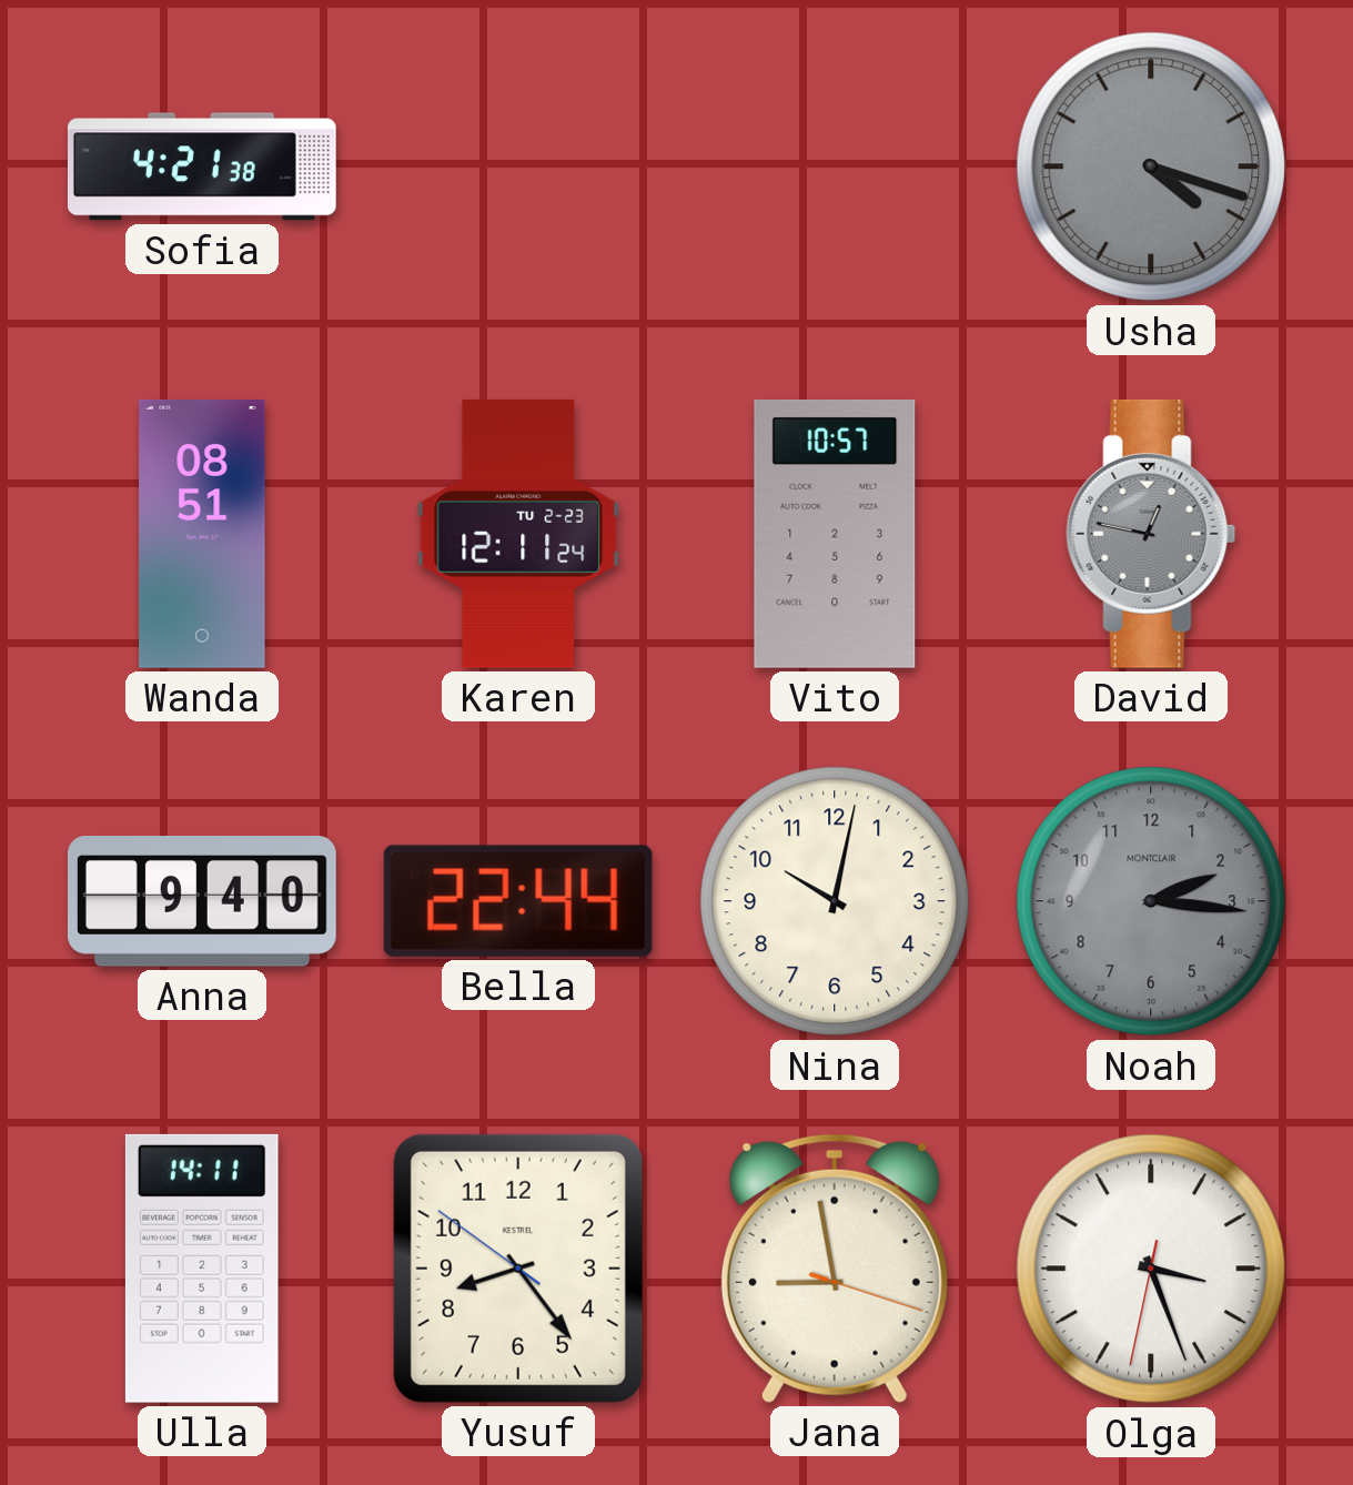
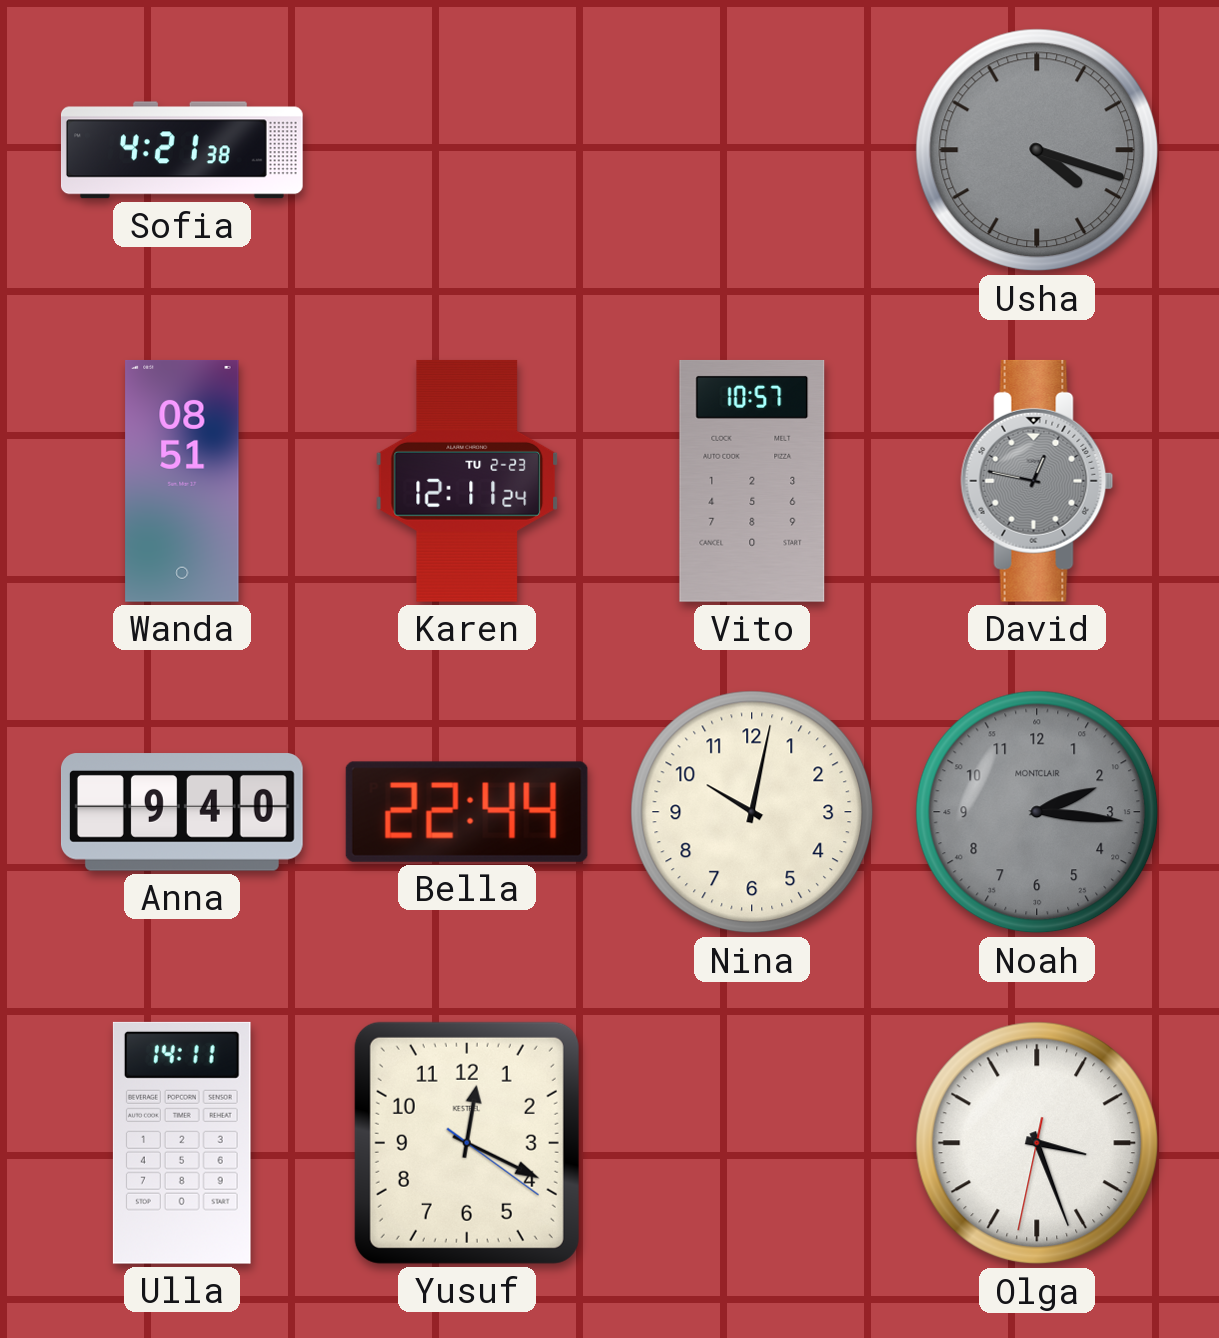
Yusuf: 8:23 -> 12:19
Jana: 8:58 -> none
